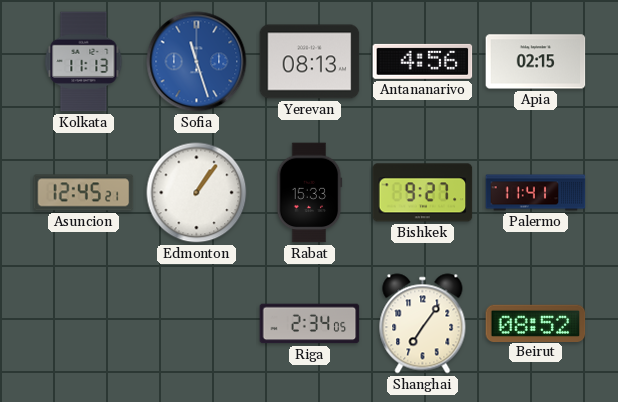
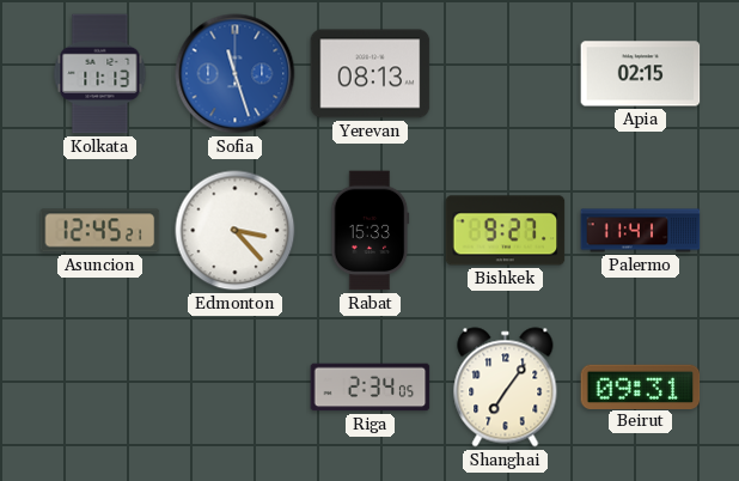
Antananarivo: 4:56 -> none
Edmonton: 1:06 -> 3:23
Beirut: 08:52 -> 09:31
